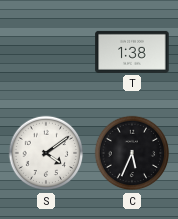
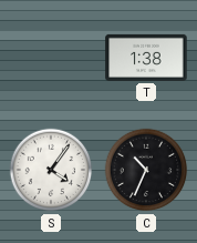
S: 4:09 -> 4:06
C: 5:34 -> 10:34
